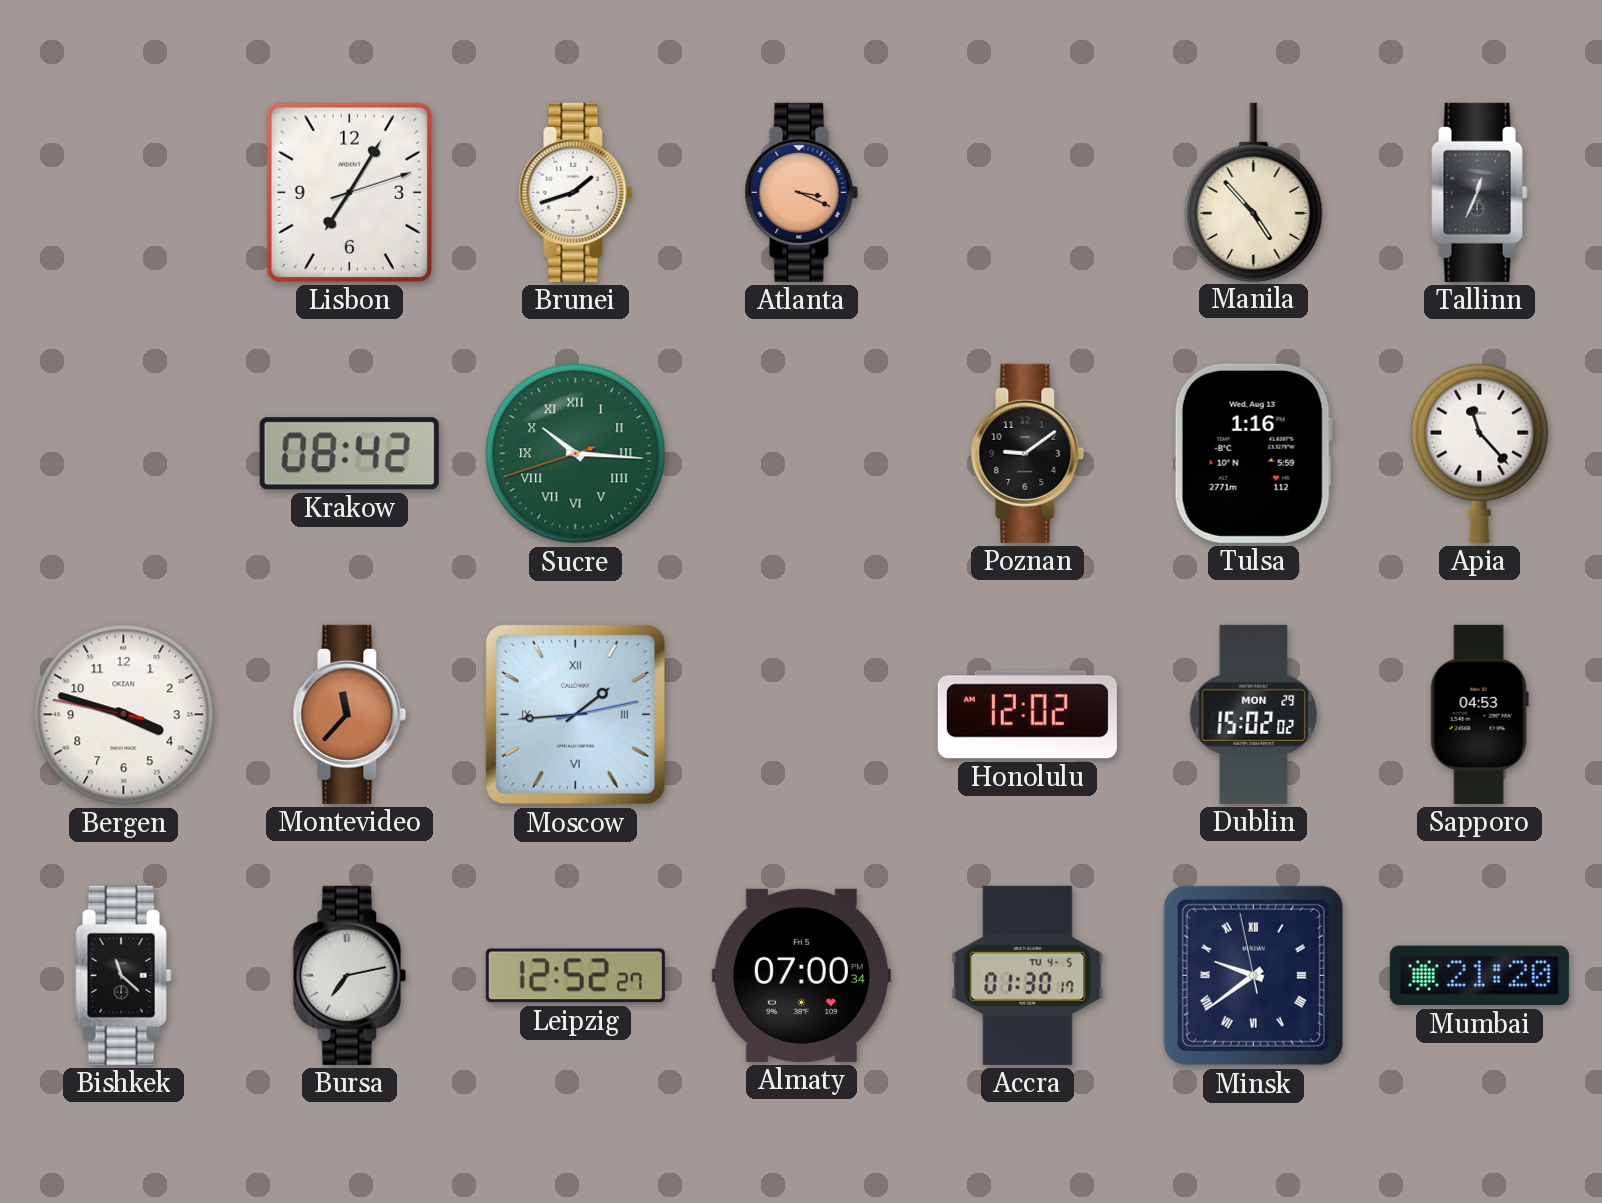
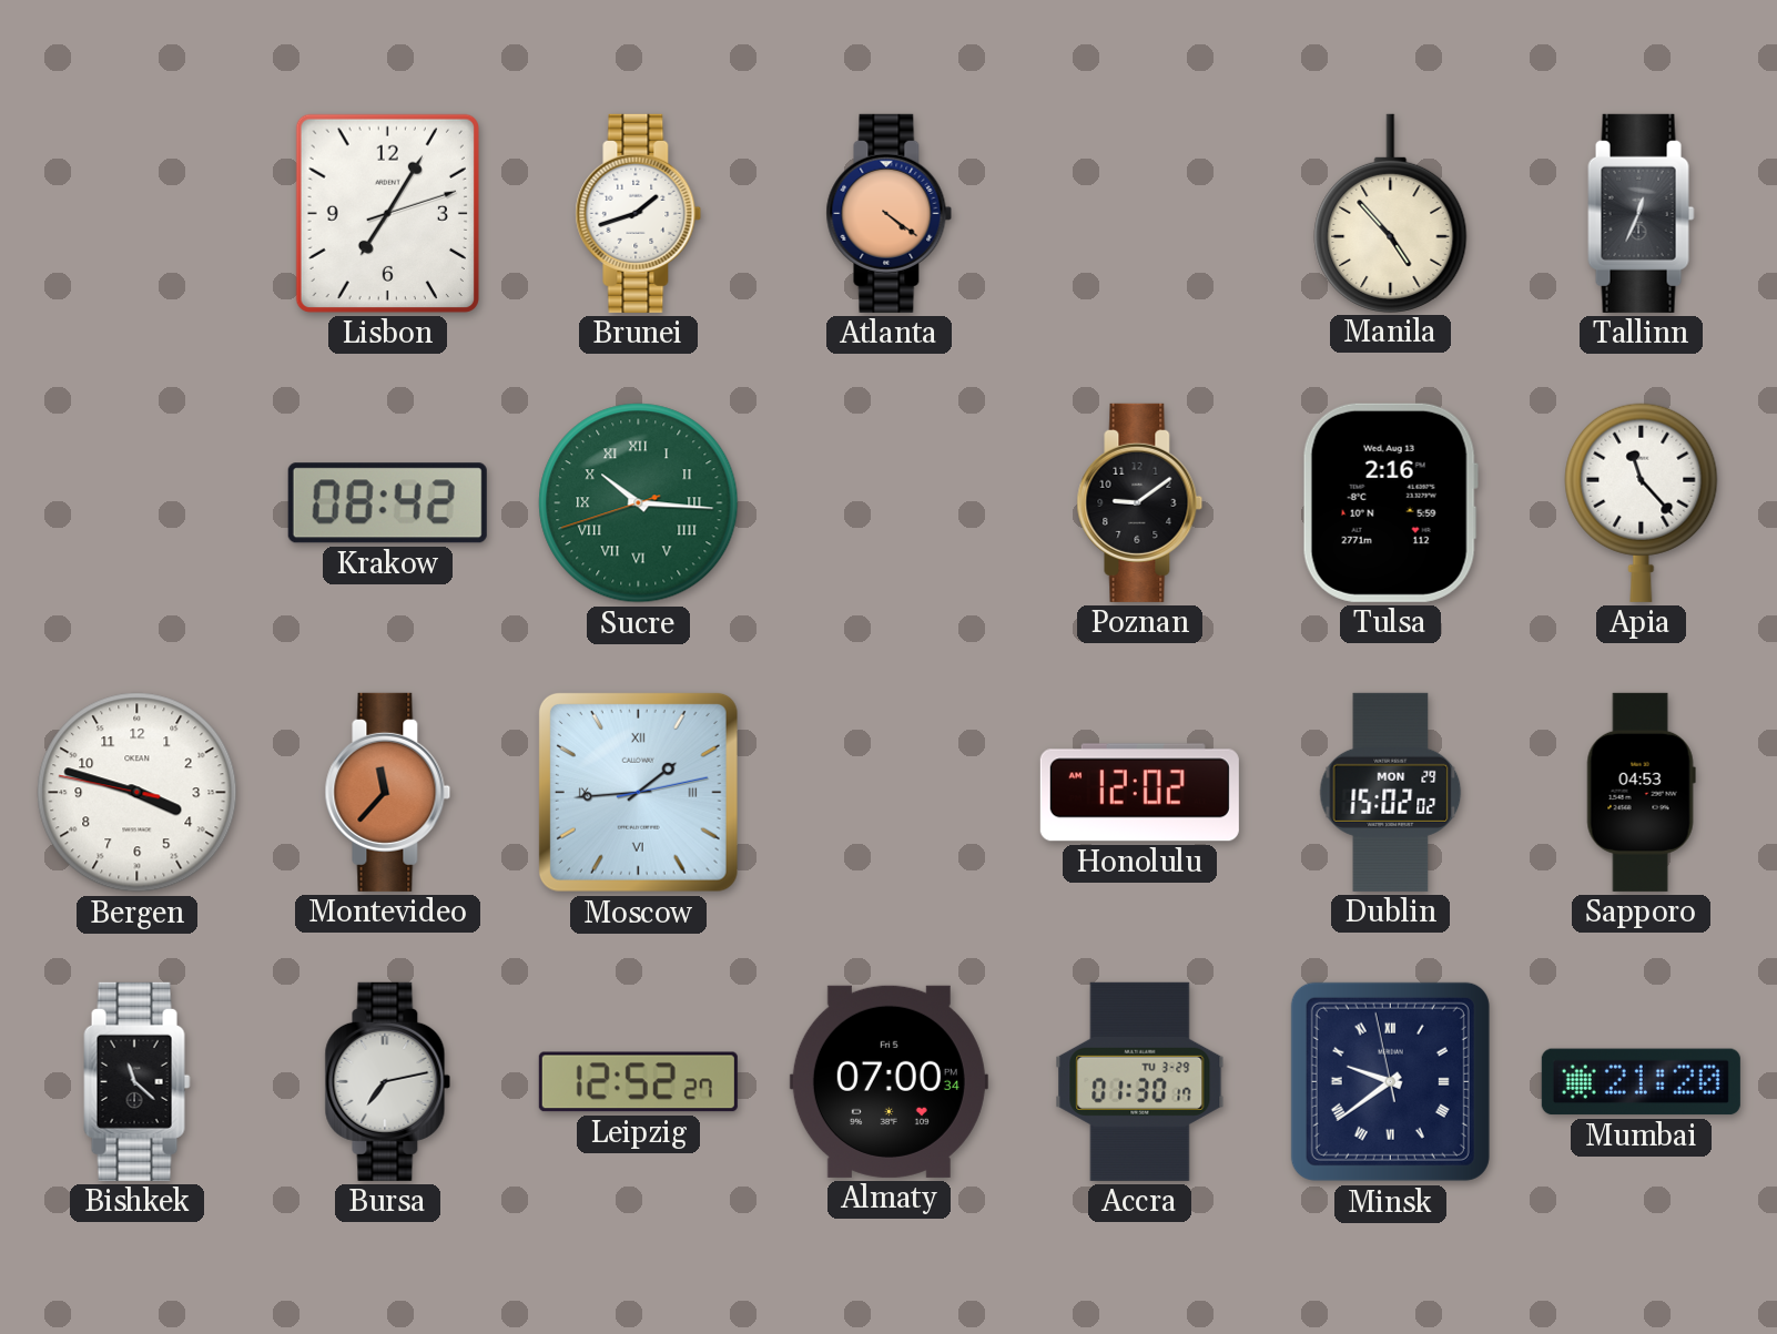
Atlanta: 3:19 -> 4:21
Tulsa: 1:16 -> 2:16
Accra date: TU 4-5 -> TU 3-29
